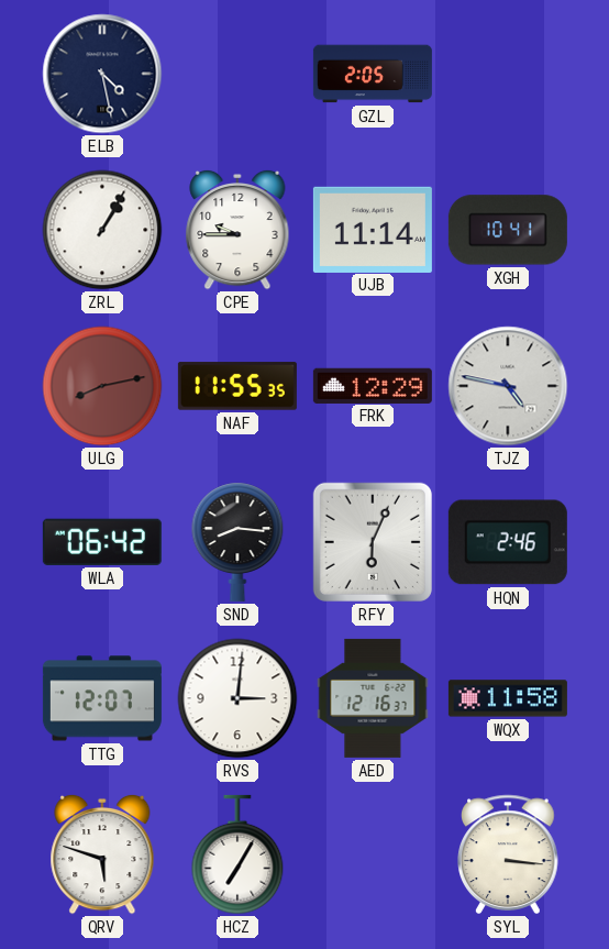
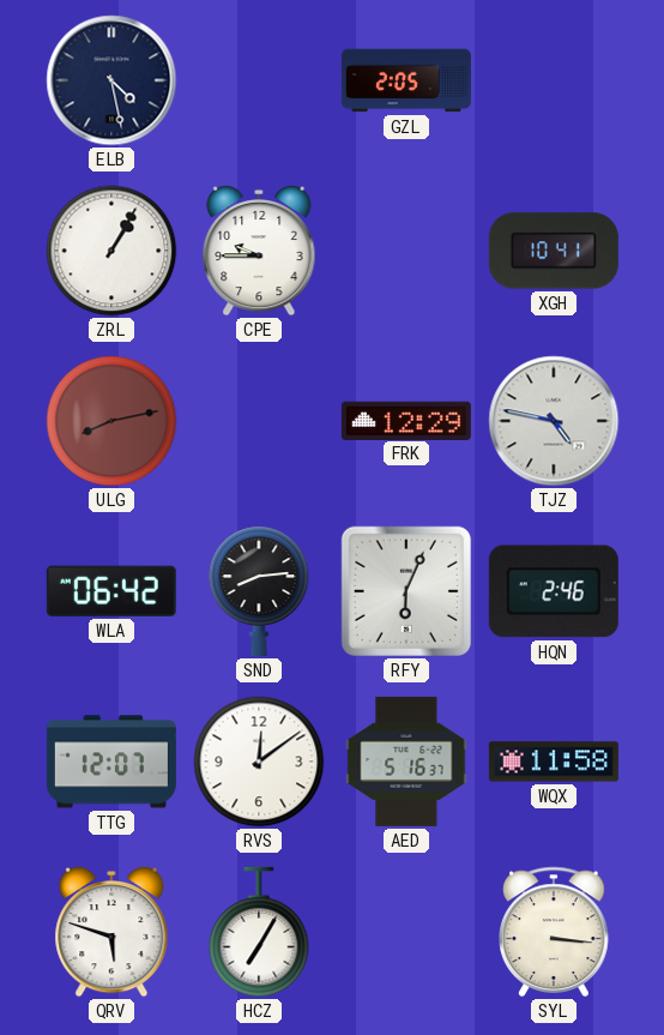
UJB: 11:14 -> none
NAF: 11:55 -> none
SND: 8:16 -> 8:14
RVS: 3:01 -> 12:09
AED: 12:16 -> 5:16
